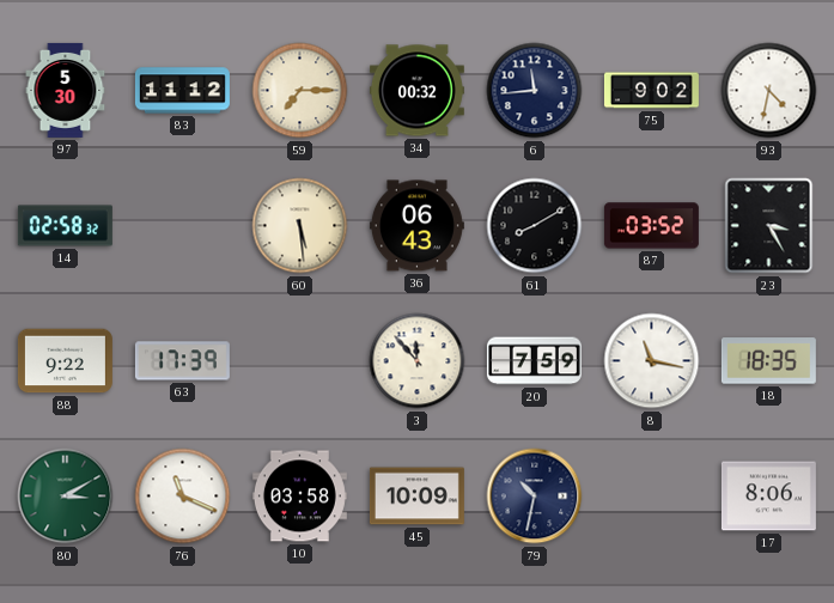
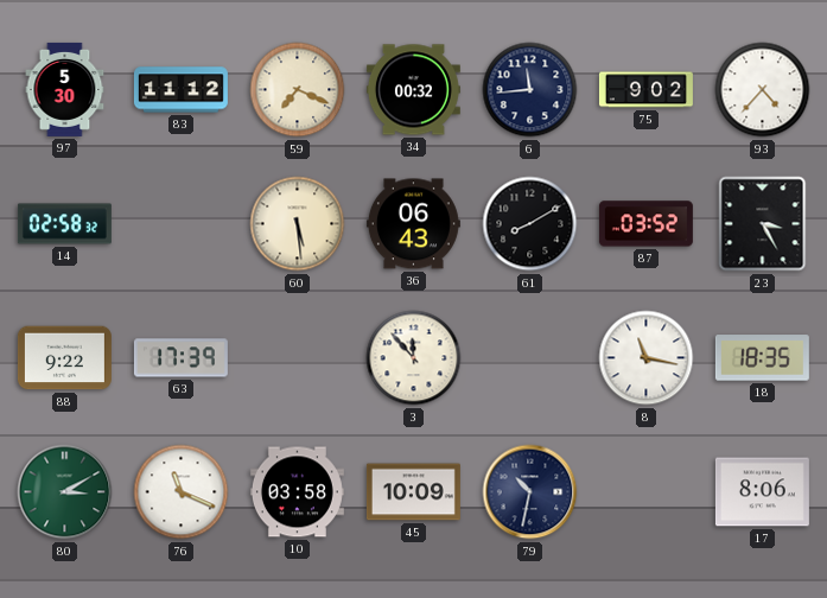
59: 7:15 -> 7:19
93: 4:32 -> 4:37
20: 7:59 -> none
